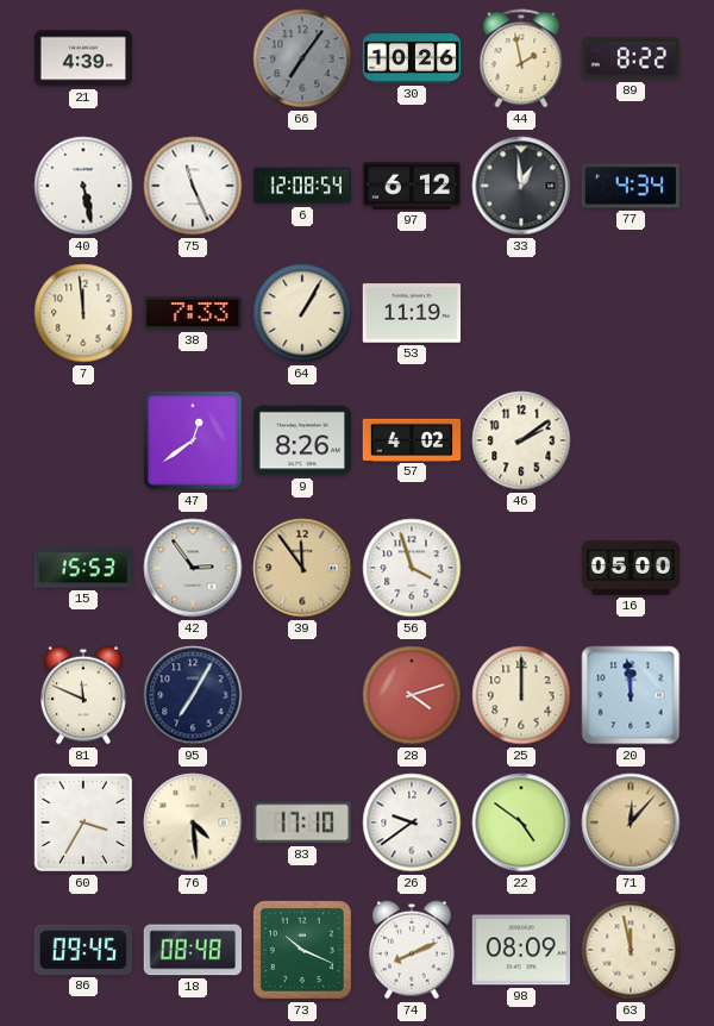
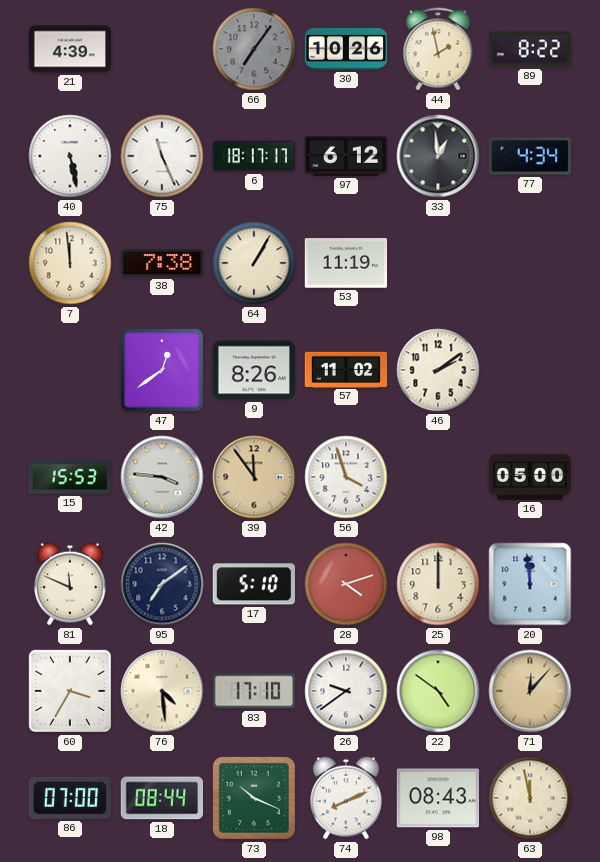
6: 12:08 -> 18:17
38: 7:33 -> 7:38
57: 4:02 -> 11:02
42: 2:54 -> 3:46
95: 7:05 -> 7:09
17: none -> 5:10
86: 09:45 -> 07:00
18: 08:48 -> 08:44
98: 08:09 -> 08:43
